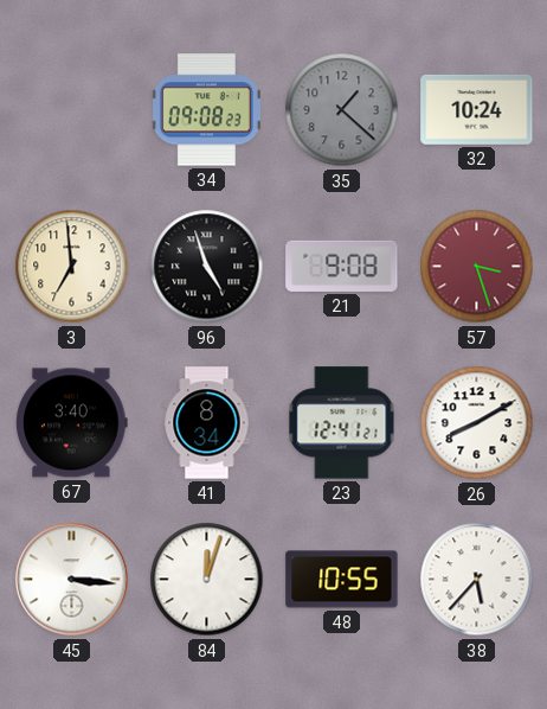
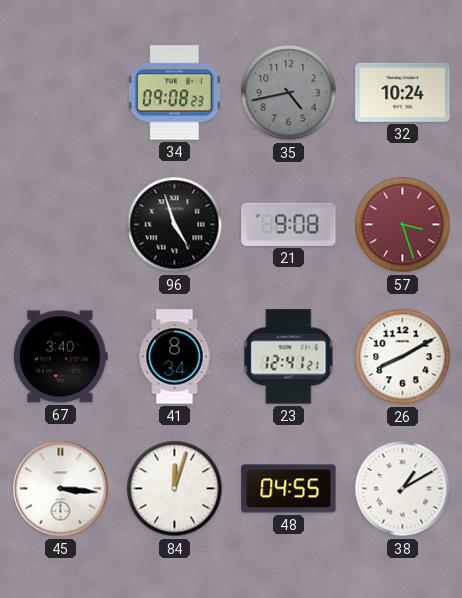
35: 1:22 -> 4:43
3: 6:59 -> none
48: 10:55 -> 04:55
38: 5:37 -> 1:10
